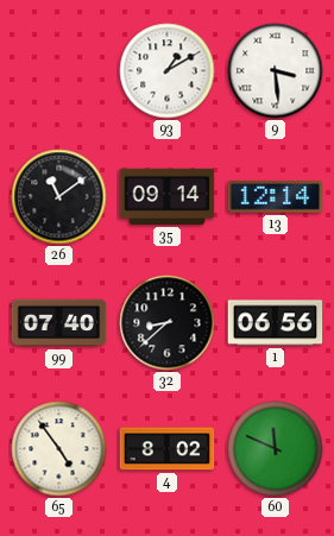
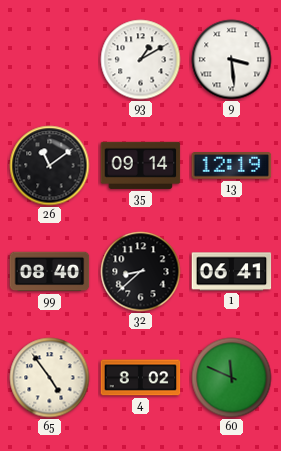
13: 12:14 -> 12:19
99: 07:40 -> 08:40
1: 06:56 -> 06:41
